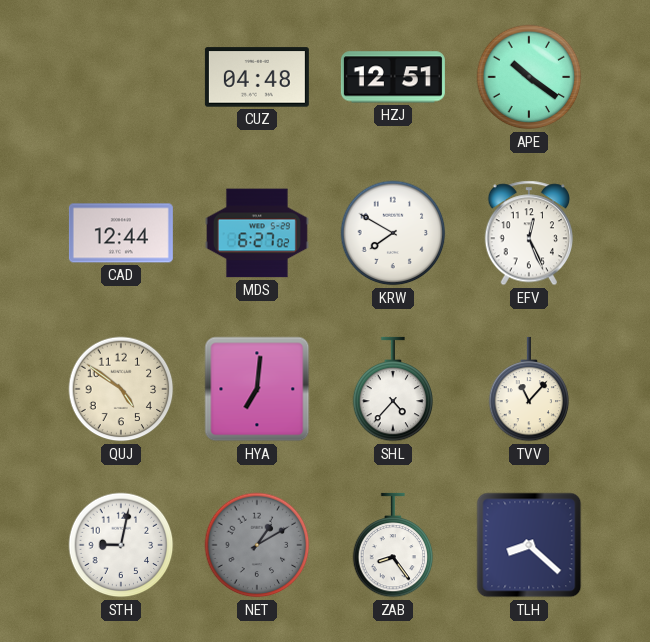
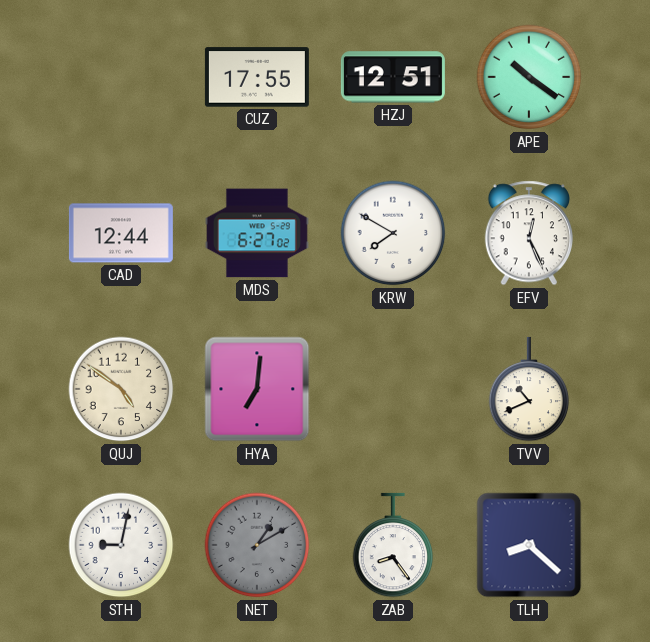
CUZ: 04:48 -> 17:55
SHL: 4:37 -> none
TVV: 11:07 -> 10:41
